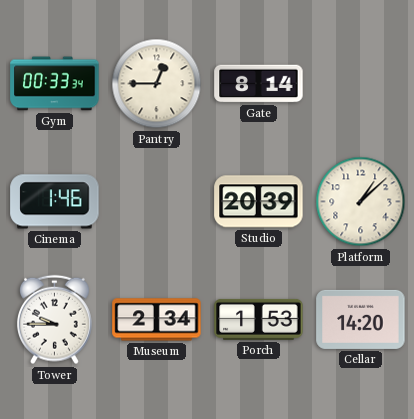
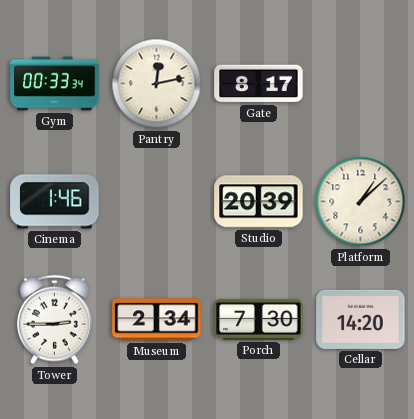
Pantry: 12:45 -> 12:13
Gate: 8:14 -> 8:17
Tower: 9:45 -> 2:45
Porch: 1:53 -> 7:30
